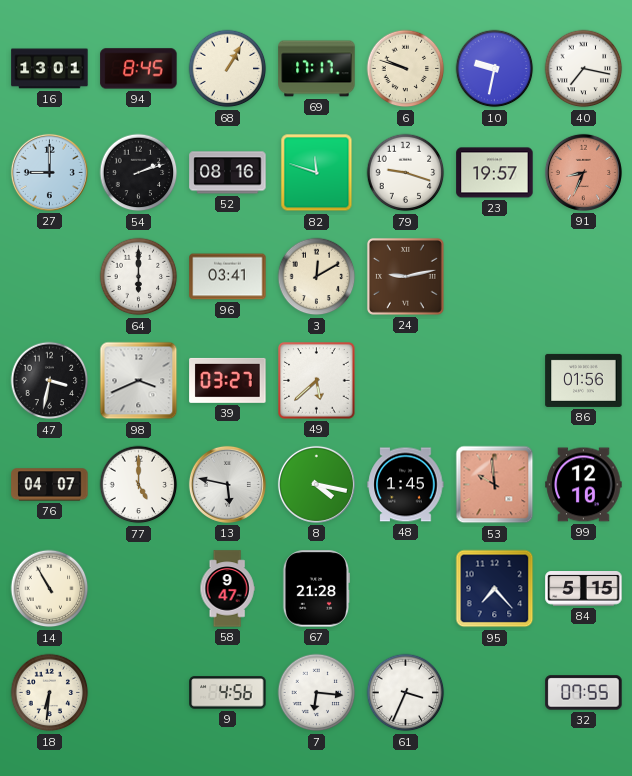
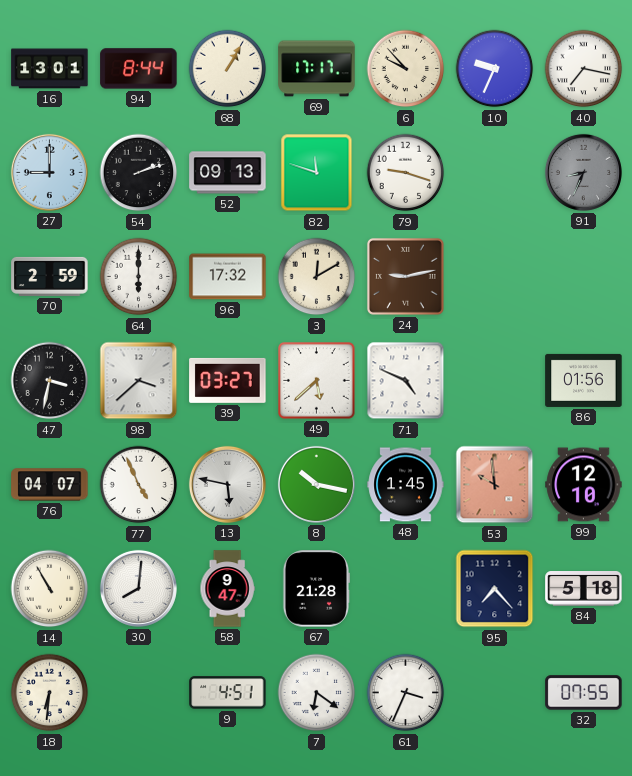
94: 8:45 -> 8:44
6: 9:48 -> 9:53
10: 9:32 -> 9:34
52: 08:16 -> 09:13
23: 19:57 -> none
91 dial: salmon -> grey
70: none -> 2:59
96: 03:41 -> 17:32
98: 3:41 -> 3:38
71: none -> 4:49
77: 5:00 -> 4:56
8: 4:17 -> 10:17
30: none -> 8:01
84: 5:15 -> 5:18
9: 4:56 -> 4:51
7: 6:16 -> 6:21
